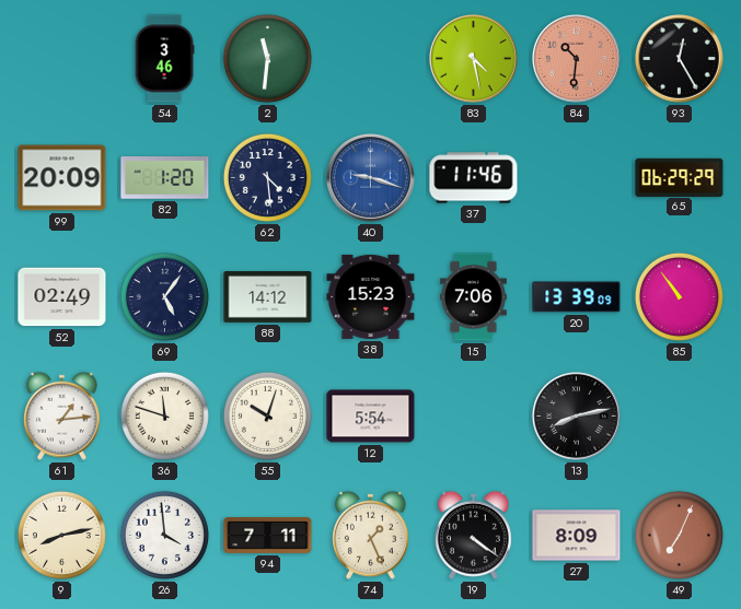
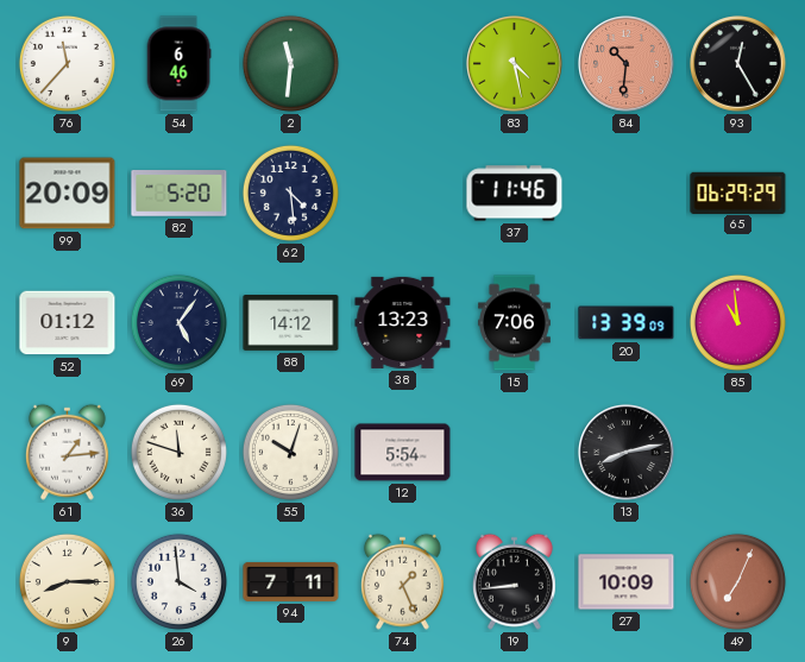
76: none -> 11:37
54: 3:46 -> 6:46
82: 1:20 -> 5:20
40: 9:18 -> none
52: 02:49 -> 01:12
38: 15:23 -> 13:23
85: 10:54 -> 10:59
9: 8:13 -> 8:15
19: 4:21 -> 8:44
27: 8:09 -> 10:09
